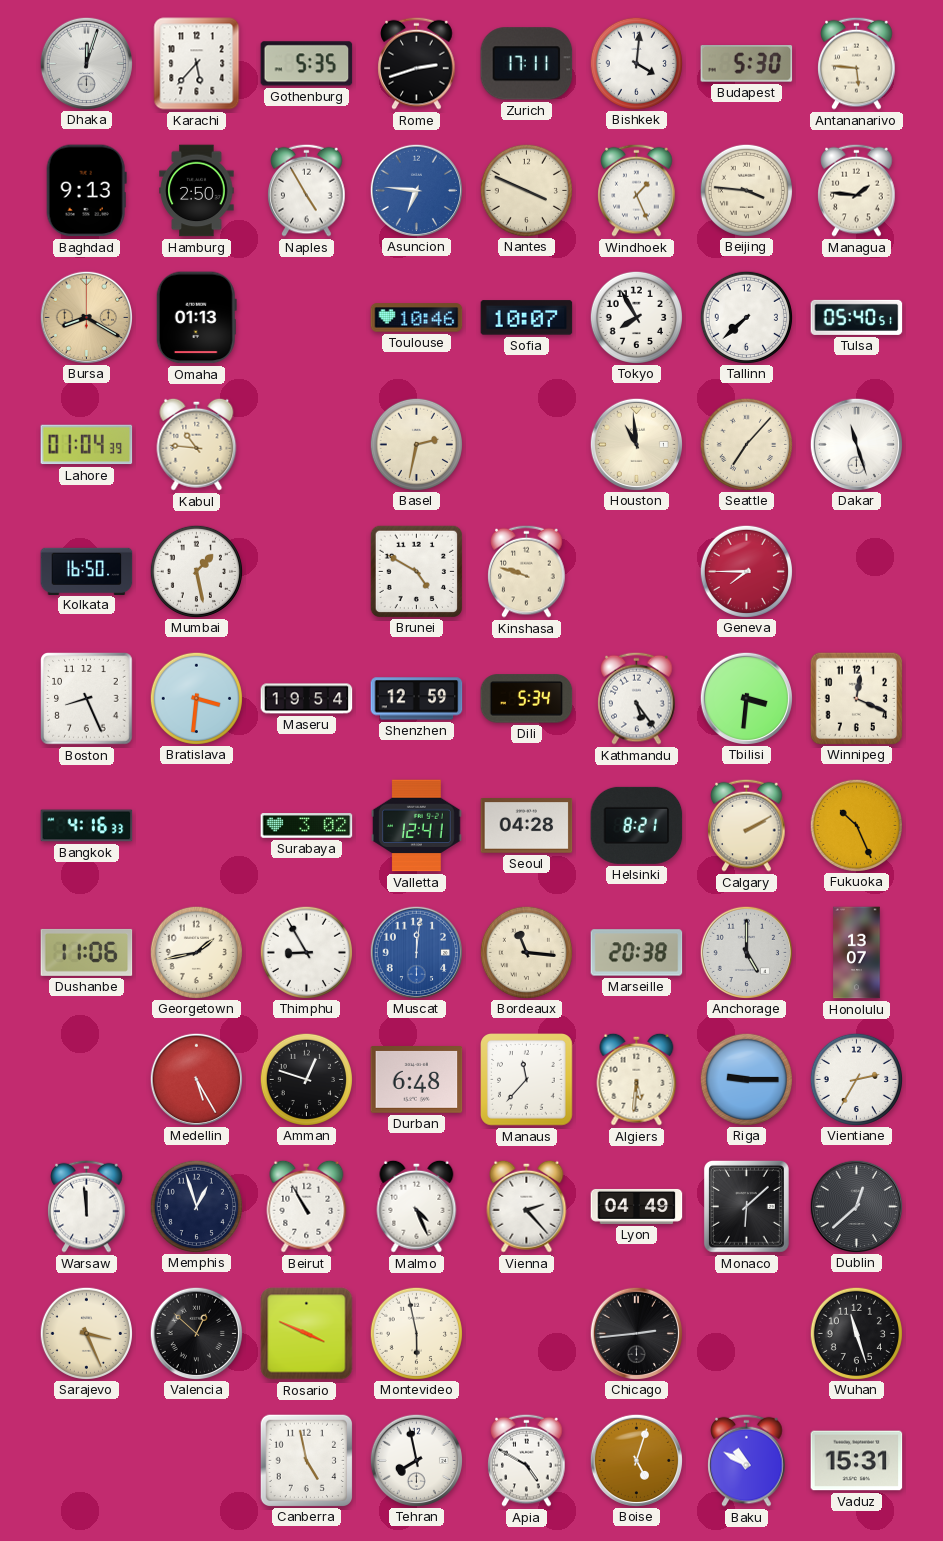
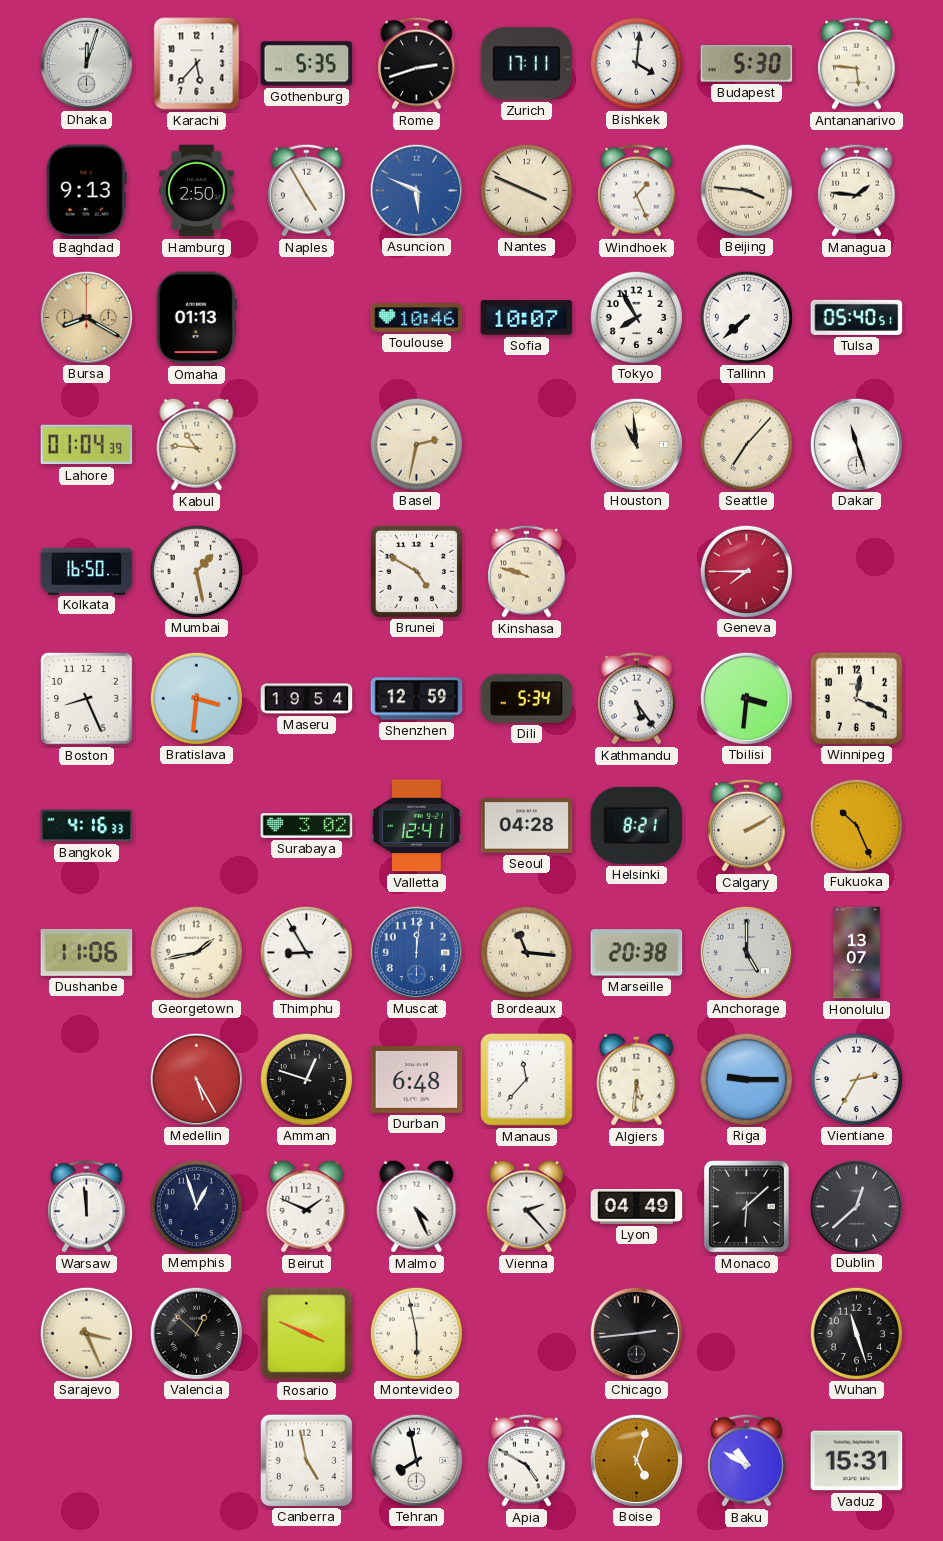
Asuncion: 6:46 -> 5:49
Beirut: 10:55 -> 1:49
